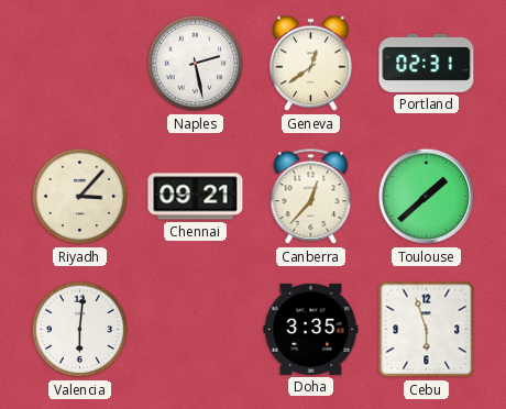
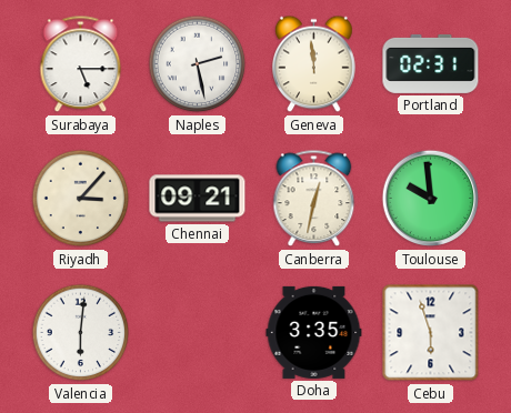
Surabaya: none -> 5:15
Geneva: 12:39 -> 11:59
Canberra: 12:37 -> 12:32
Toulouse: 1:38 -> 9:59
